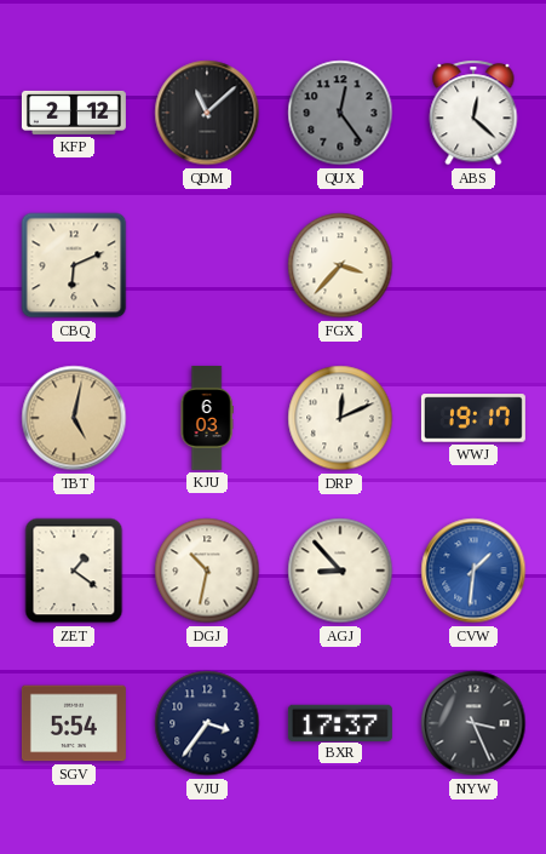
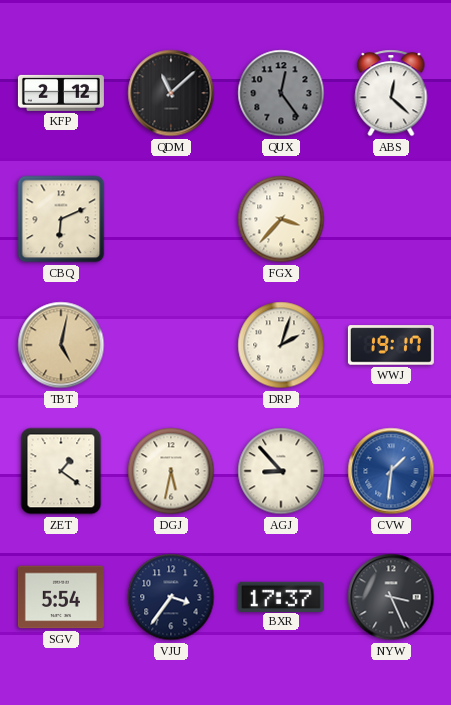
KJU: 6:03 -> none
DRP: 12:11 -> 2:03
DGJ: 10:32 -> 5:32
